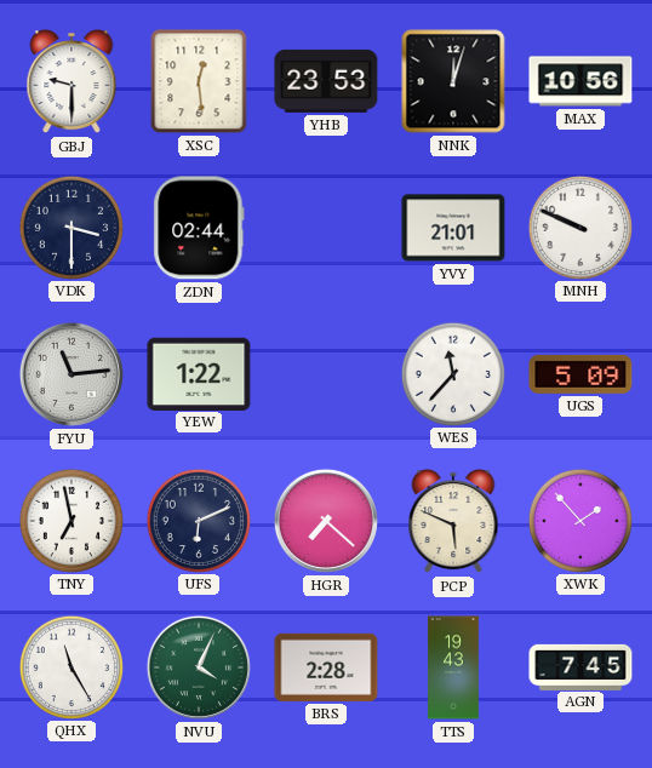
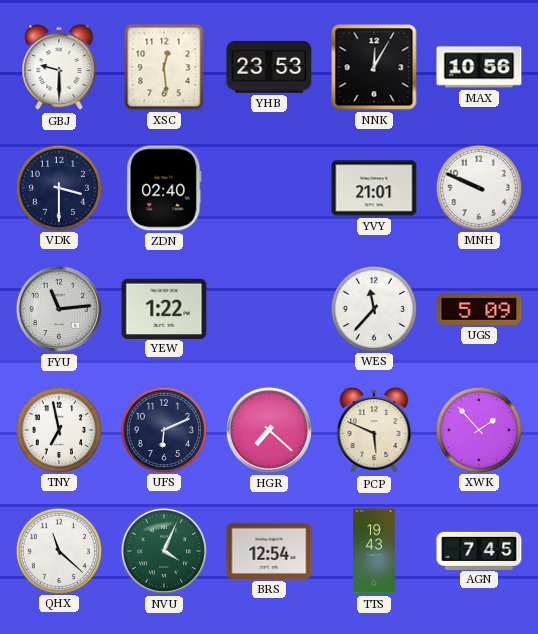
NNK: 12:03 -> 12:05
ZDN: 02:44 -> 02:40
QHX: 11:25 -> 11:22
BRS: 2:28 -> 12:54
